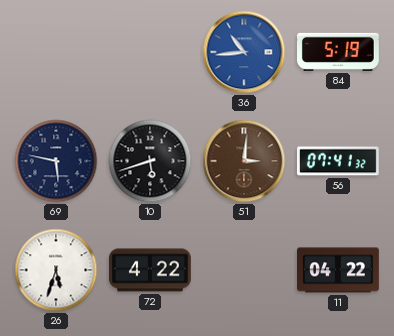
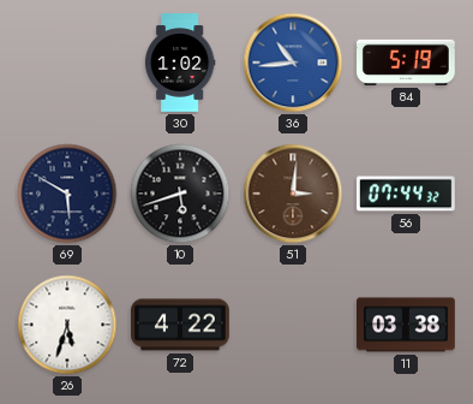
30: none -> 1:02
69: 5:47 -> 5:50
56: 07:41 -> 07:44
11: 04:22 -> 03:38
